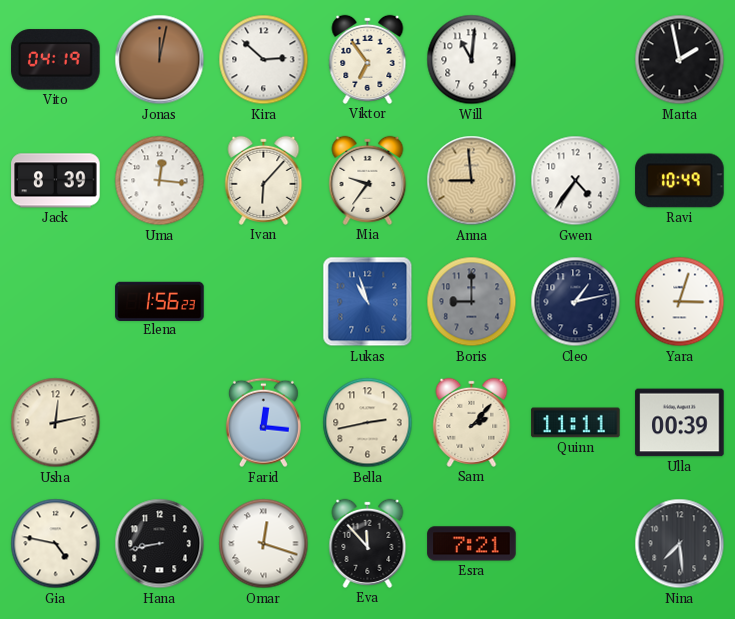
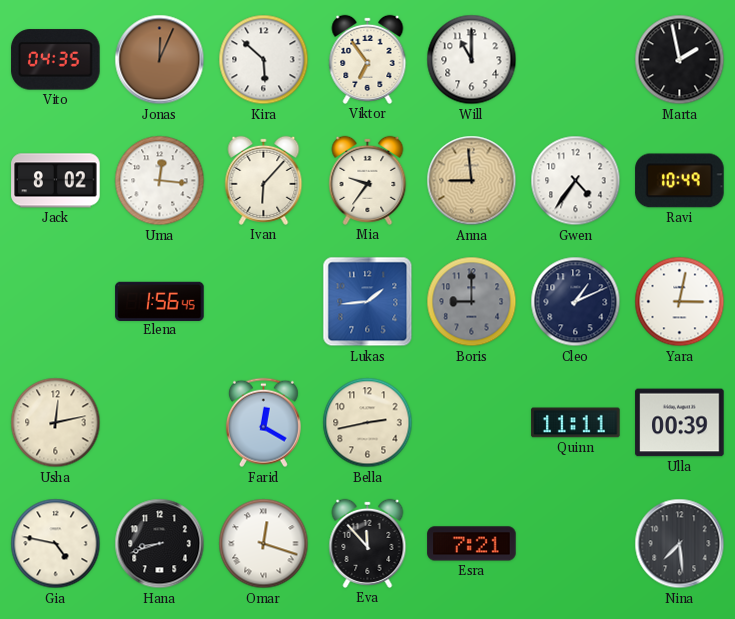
Vito: 04:19 -> 04:35
Jonas: 12:02 -> 12:04
Kira: 2:52 -> 5:52
Will: 11:01 -> 11:00
Jack: 8:39 -> 8:02
Elena: 1:56:23 -> 1:56:45
Lukas: 10:57 -> 1:44
Cleo: 1:13 -> 1:11
Yara: 3:03 -> 3:02
Farid: 12:16 -> 12:20
Sam: 2:07 -> none
Hana: 8:43 -> 8:42
